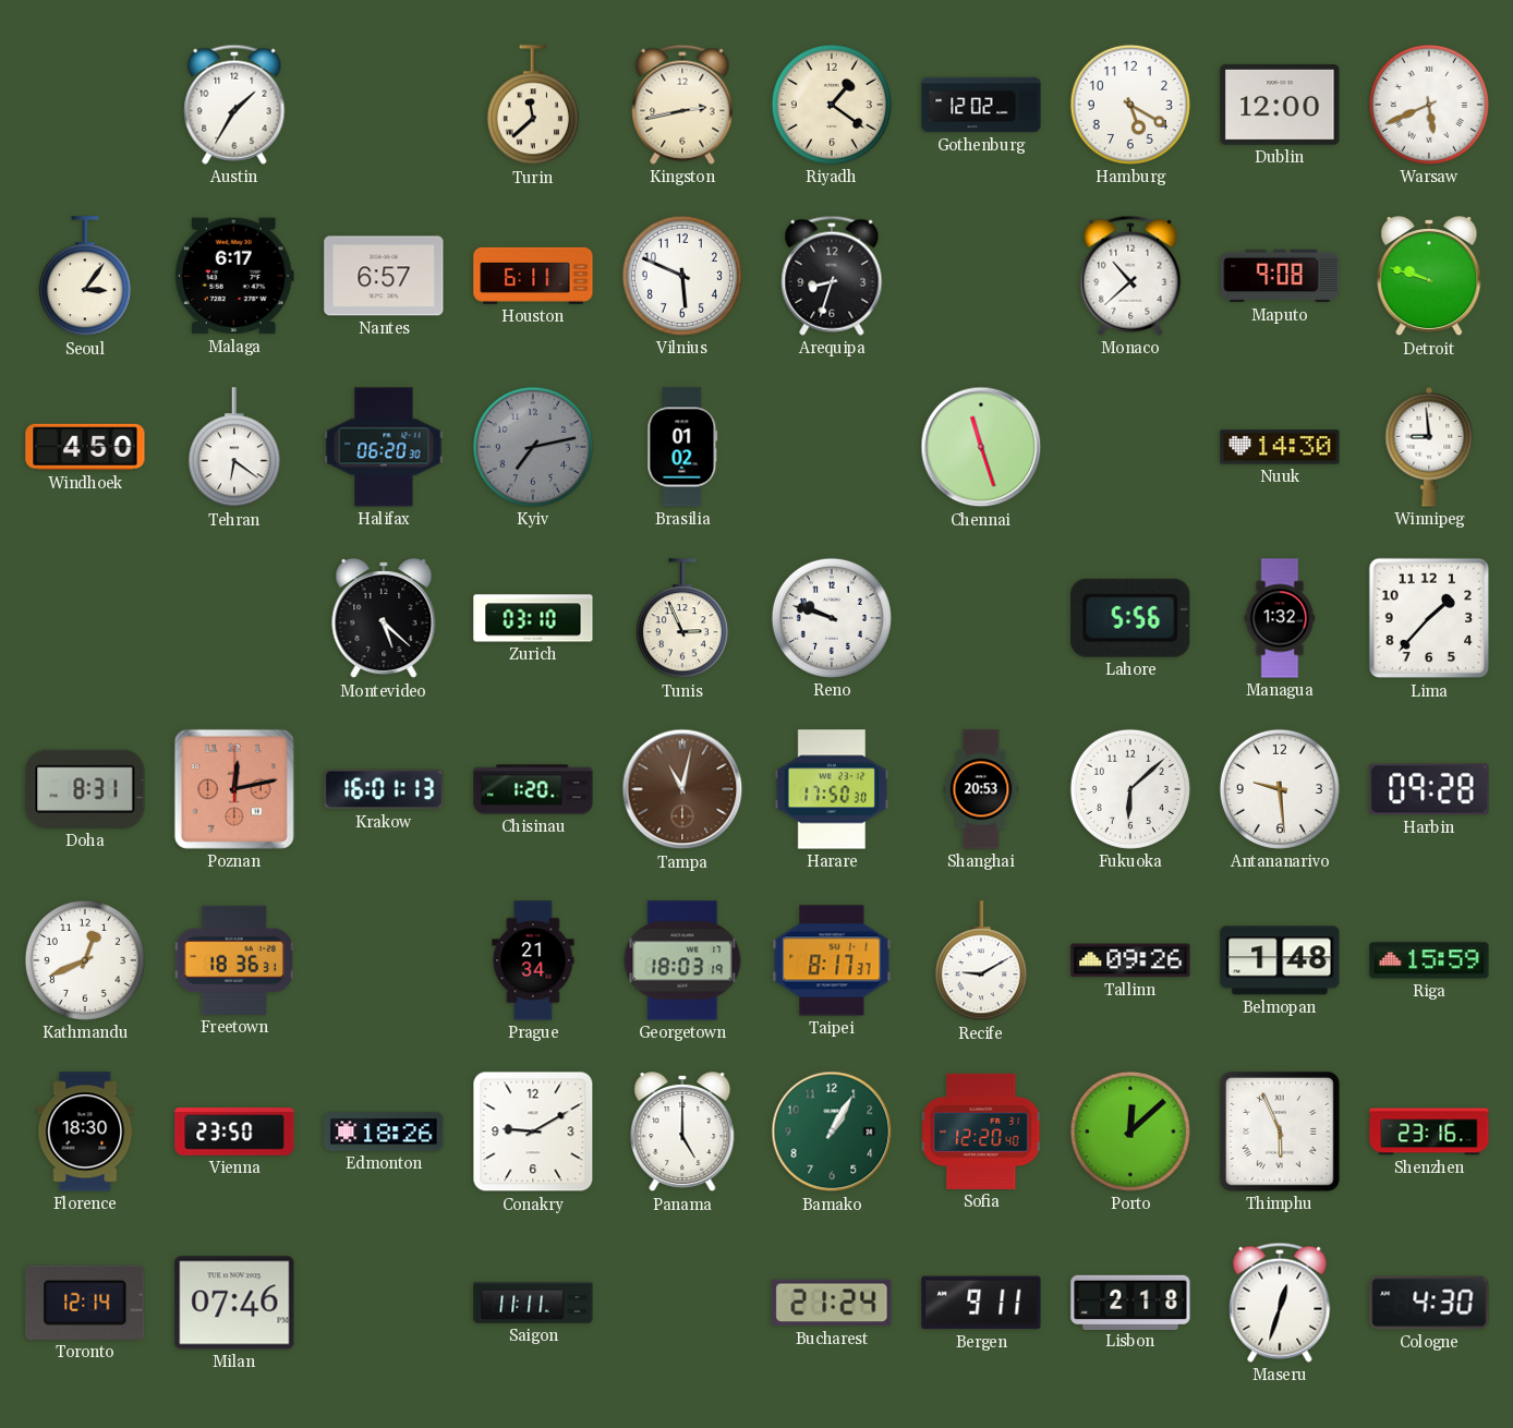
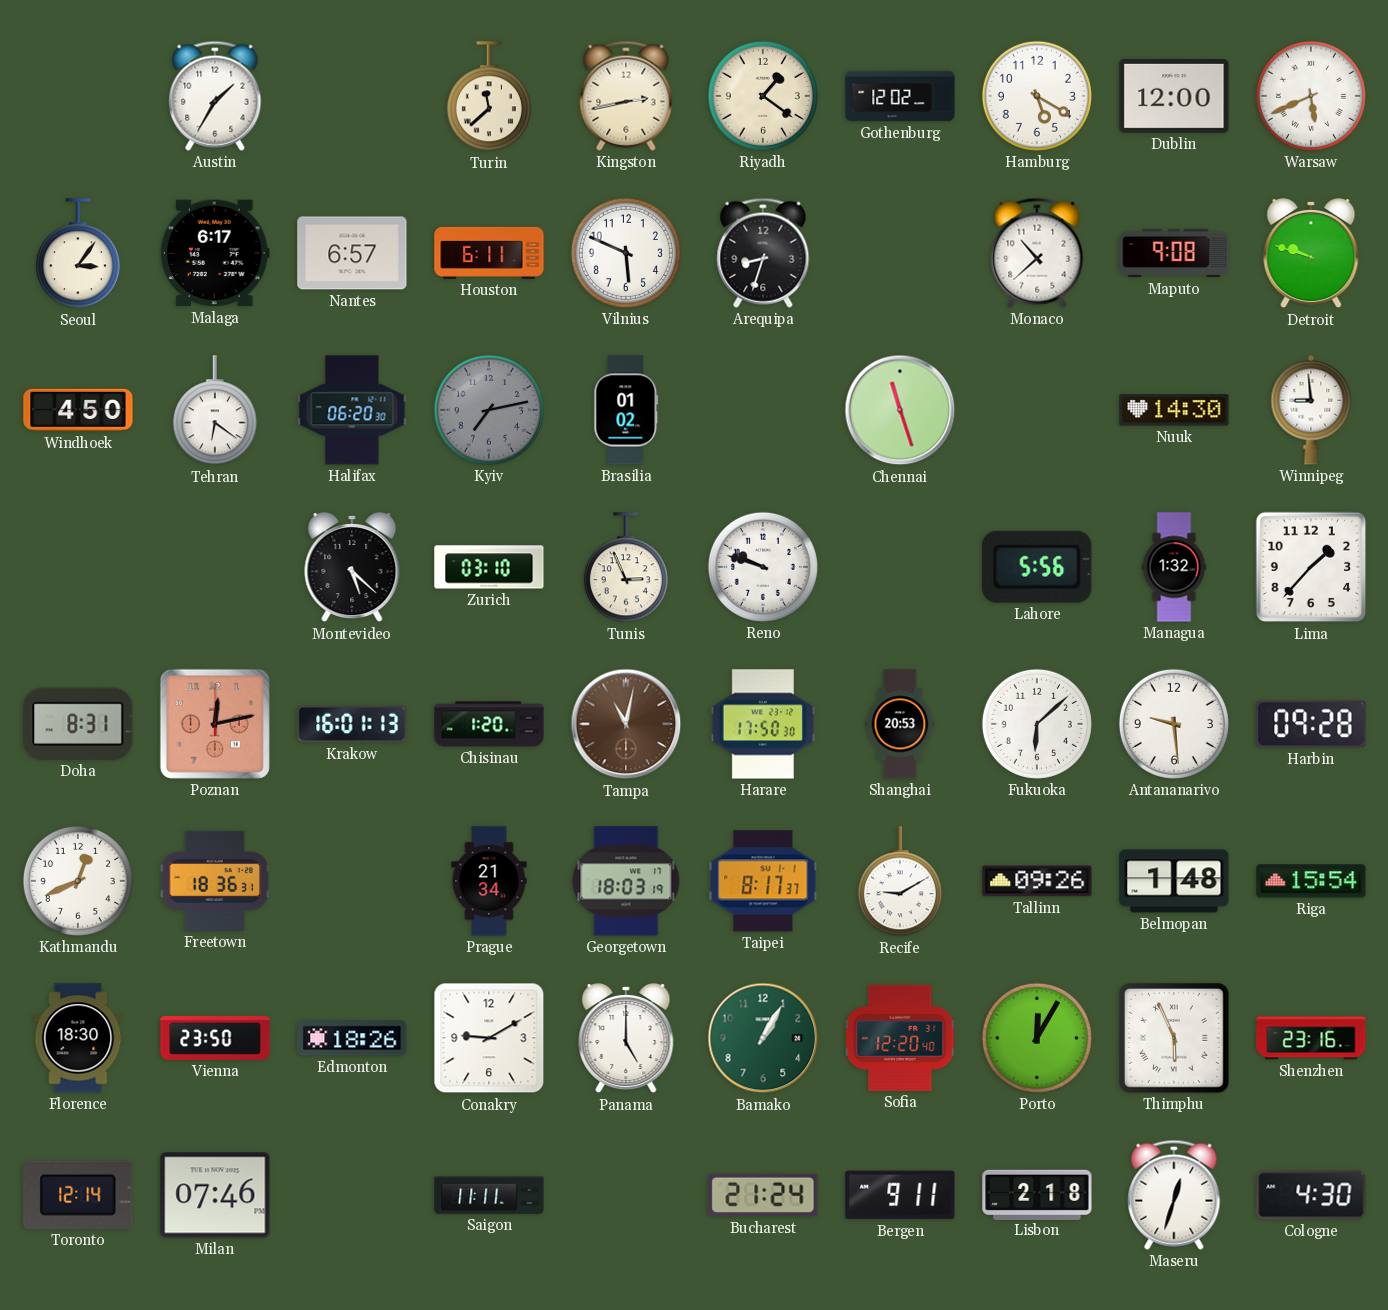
Riga: 15:59 -> 15:54
Porto: 12:08 -> 12:05
